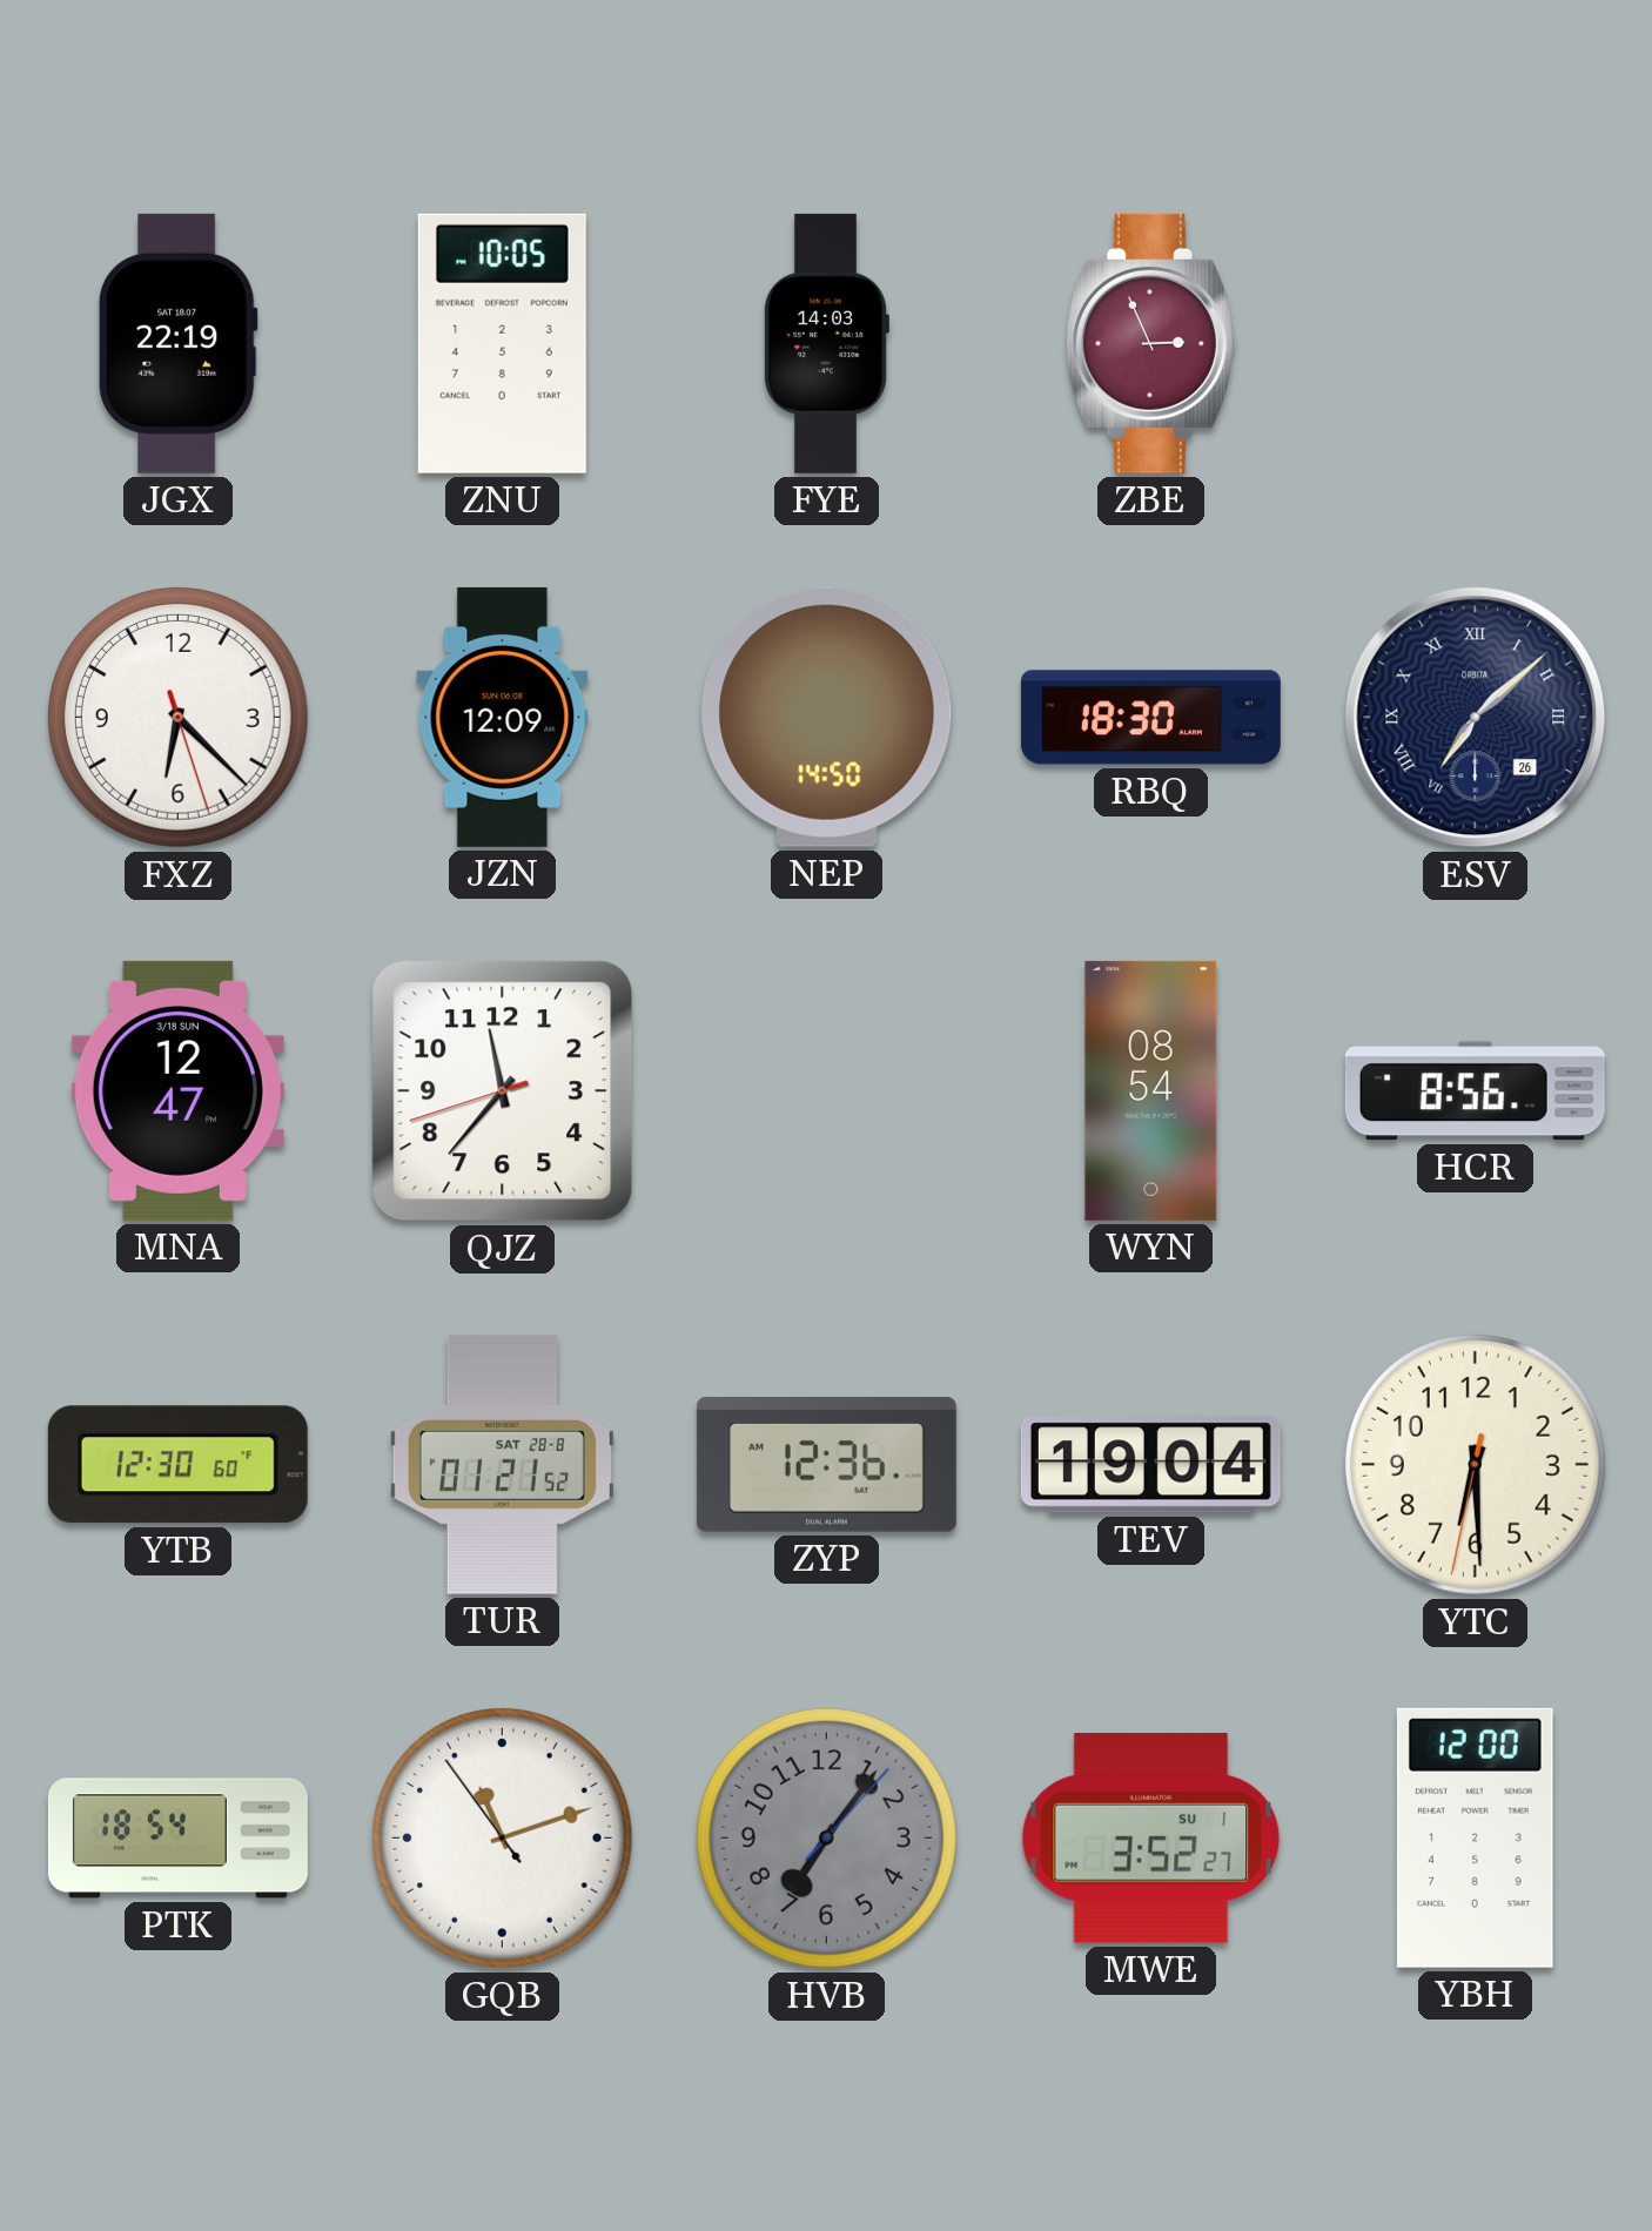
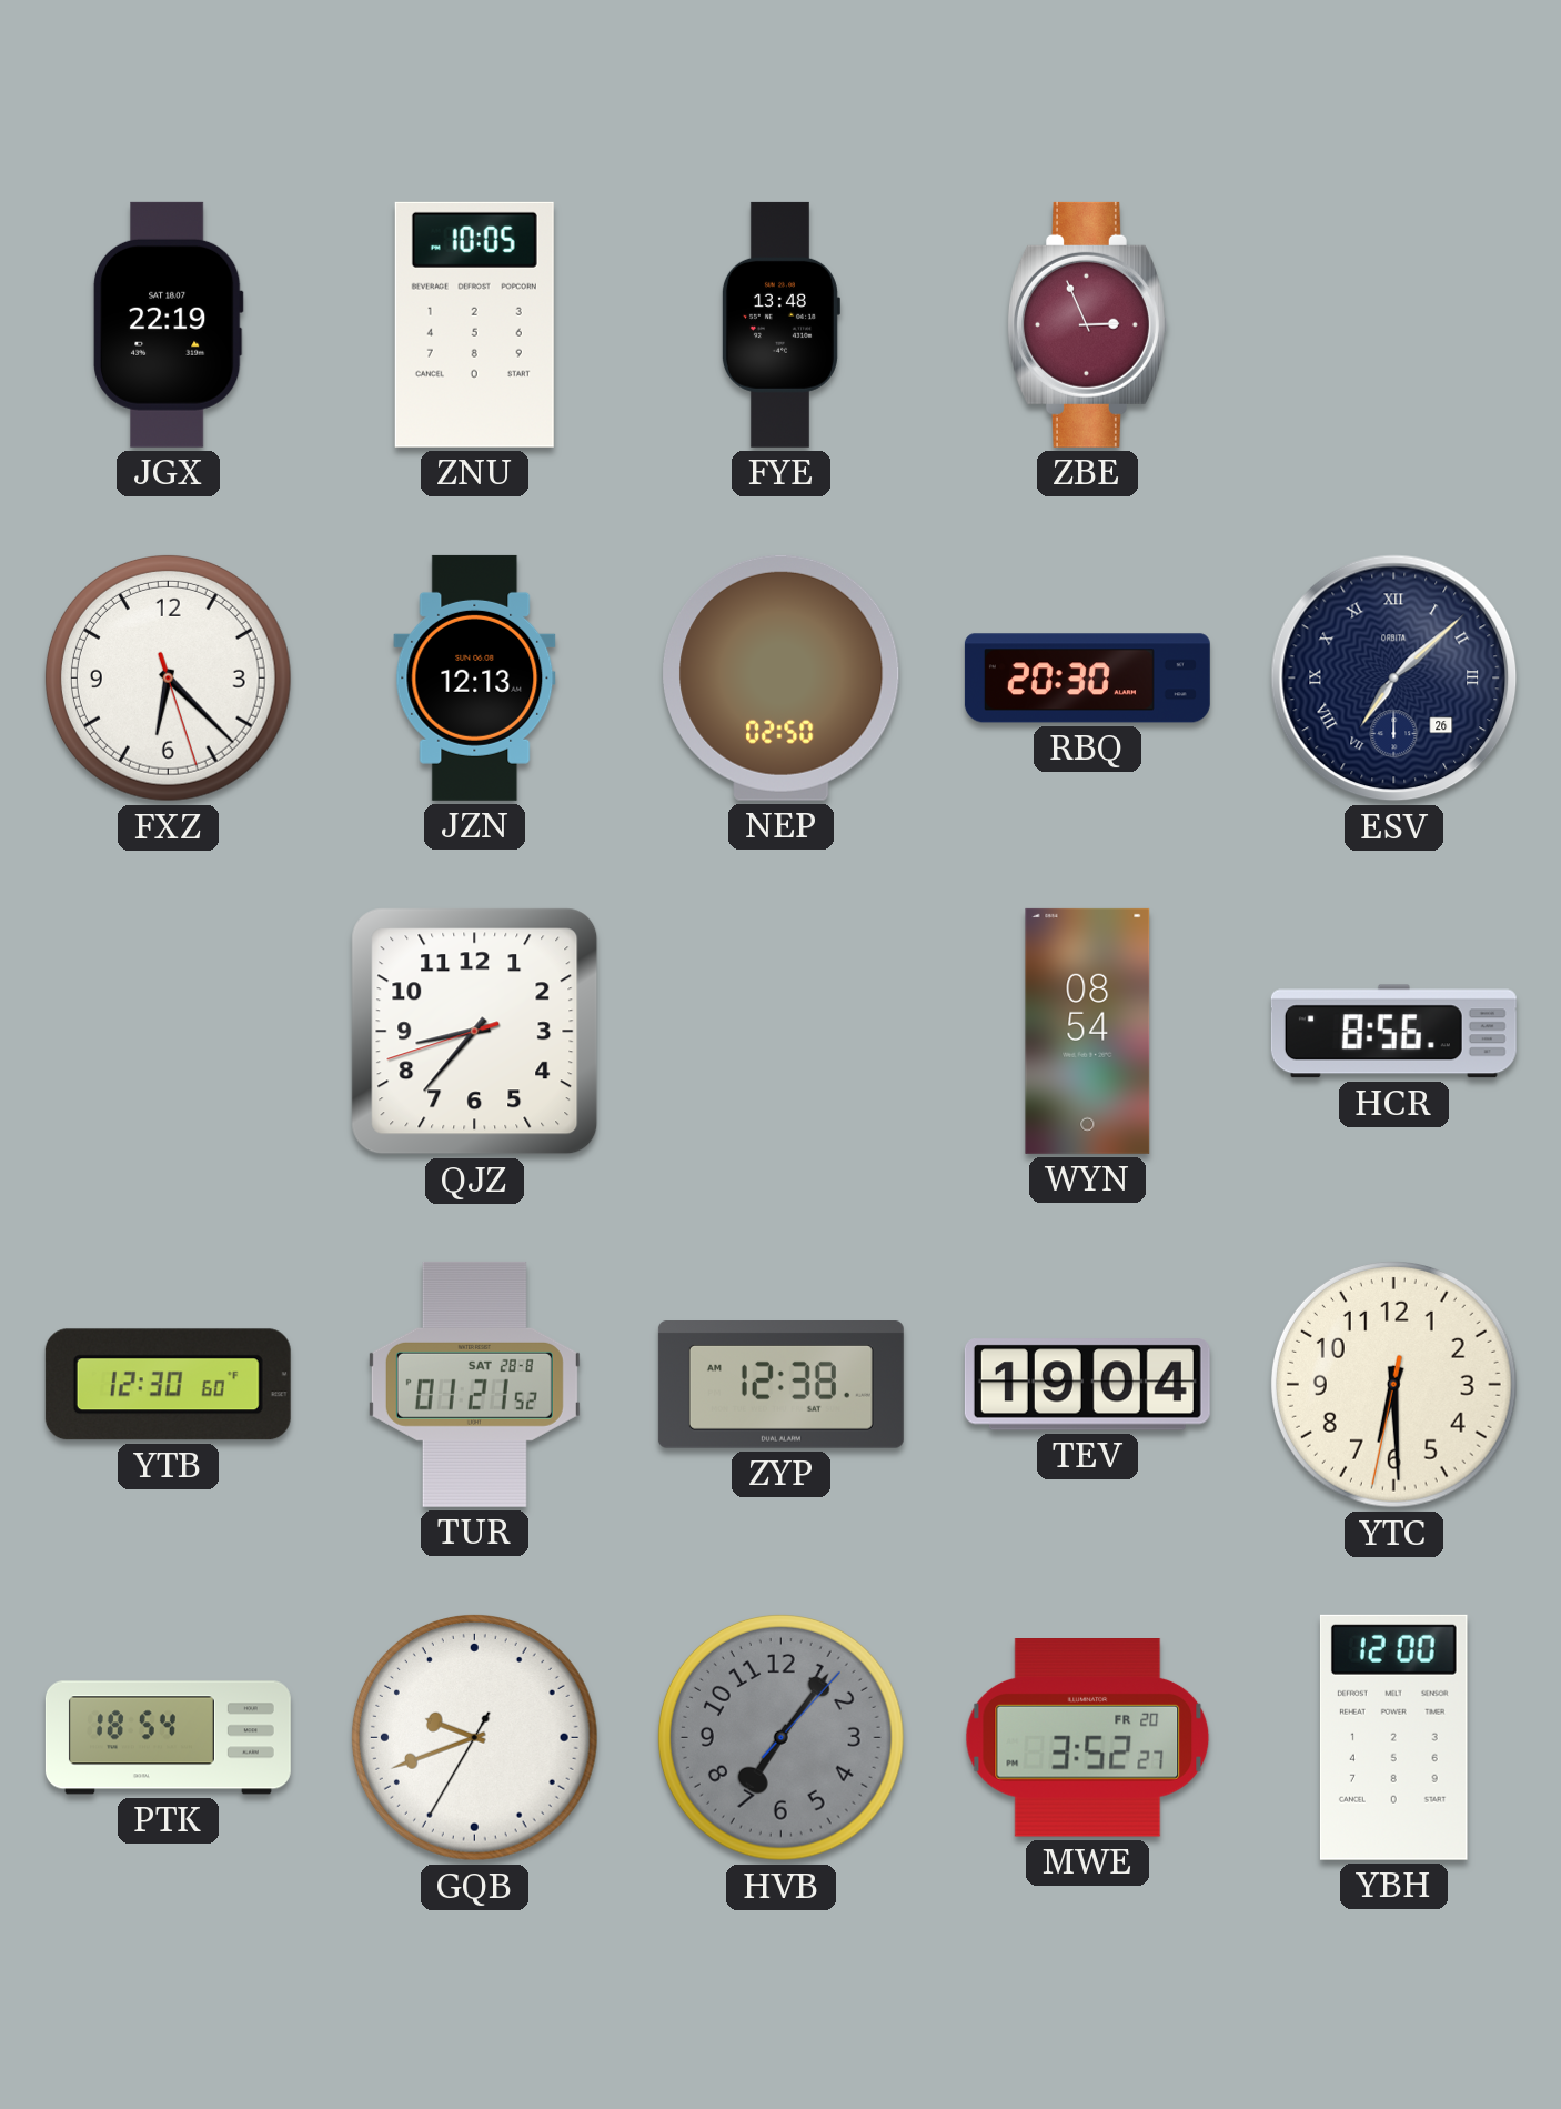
FYE: 14:03 -> 13:48
JZN: 12:09 -> 12:13
NEP: 14:50 -> 02:50
RBQ: 18:30 -> 20:30
MNA: 12:47 -> none
QJZ: 11:36 -> 8:36
ZYP: 12:36 -> 12:38
GQB: 11:11 -> 9:41
MWE date: SU 1 -> FR 20
